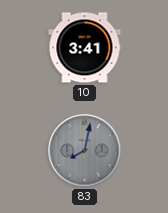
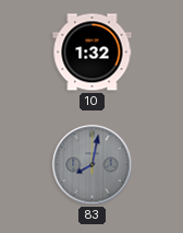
10: 3:41 -> 1:32
